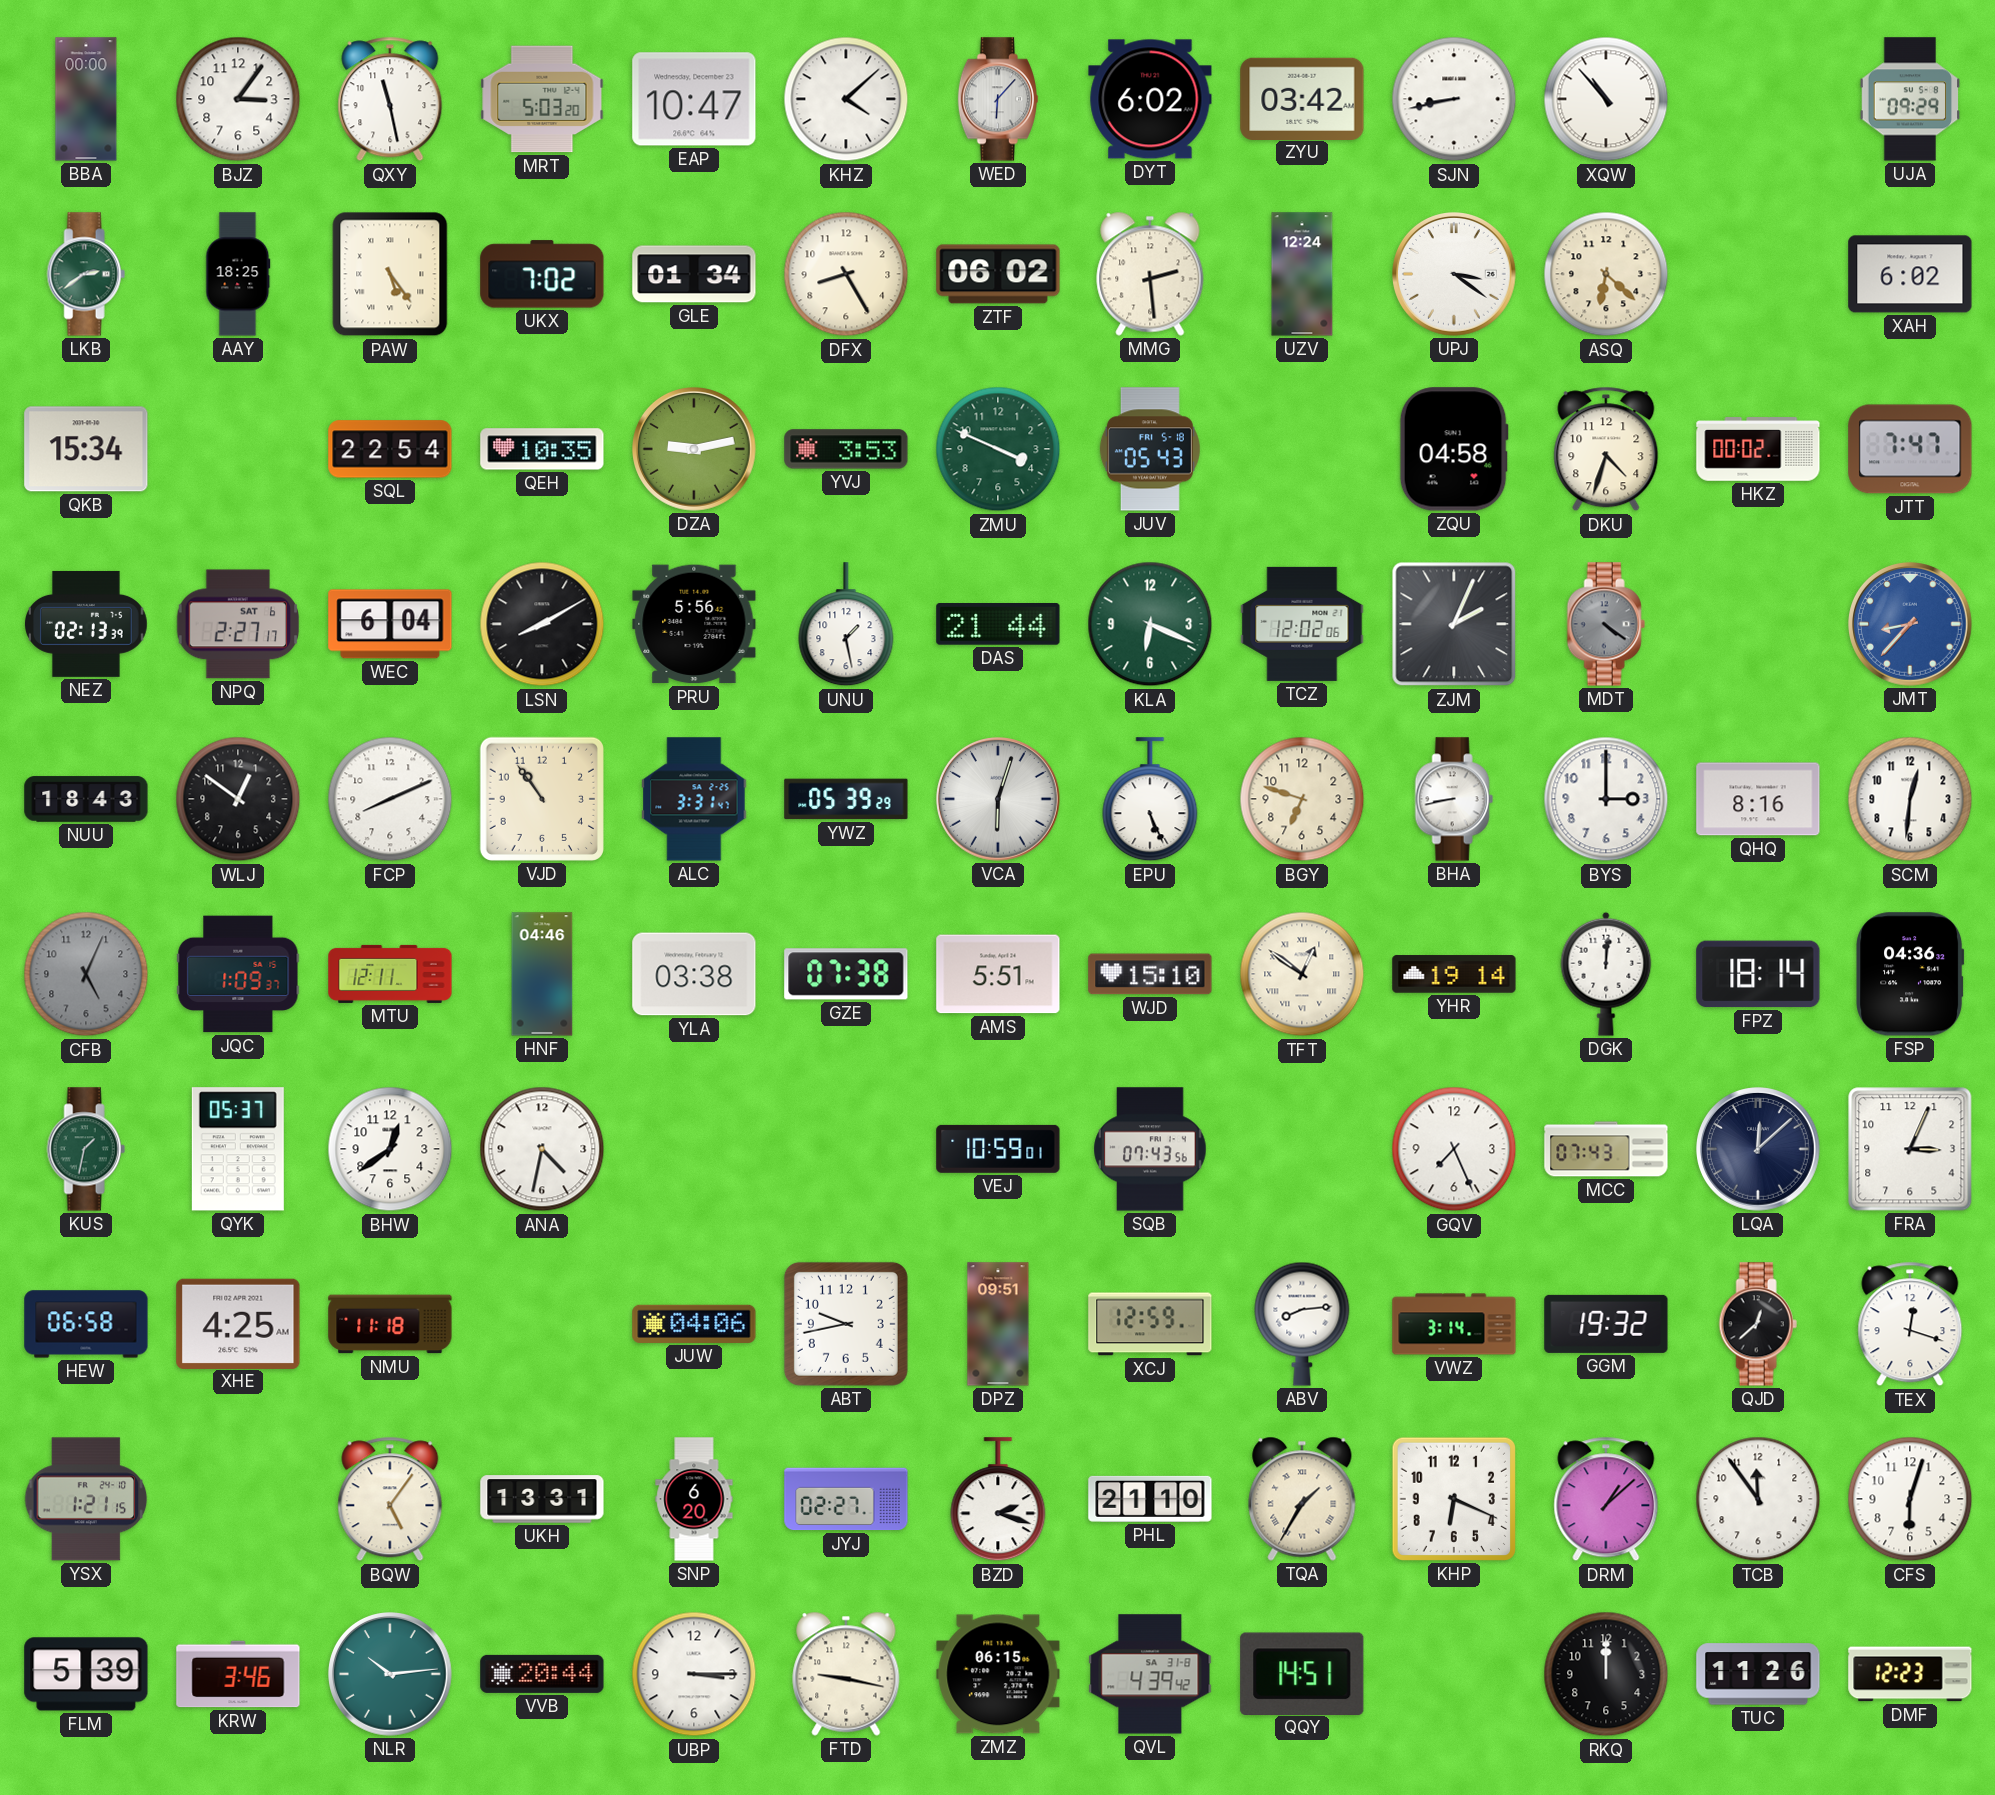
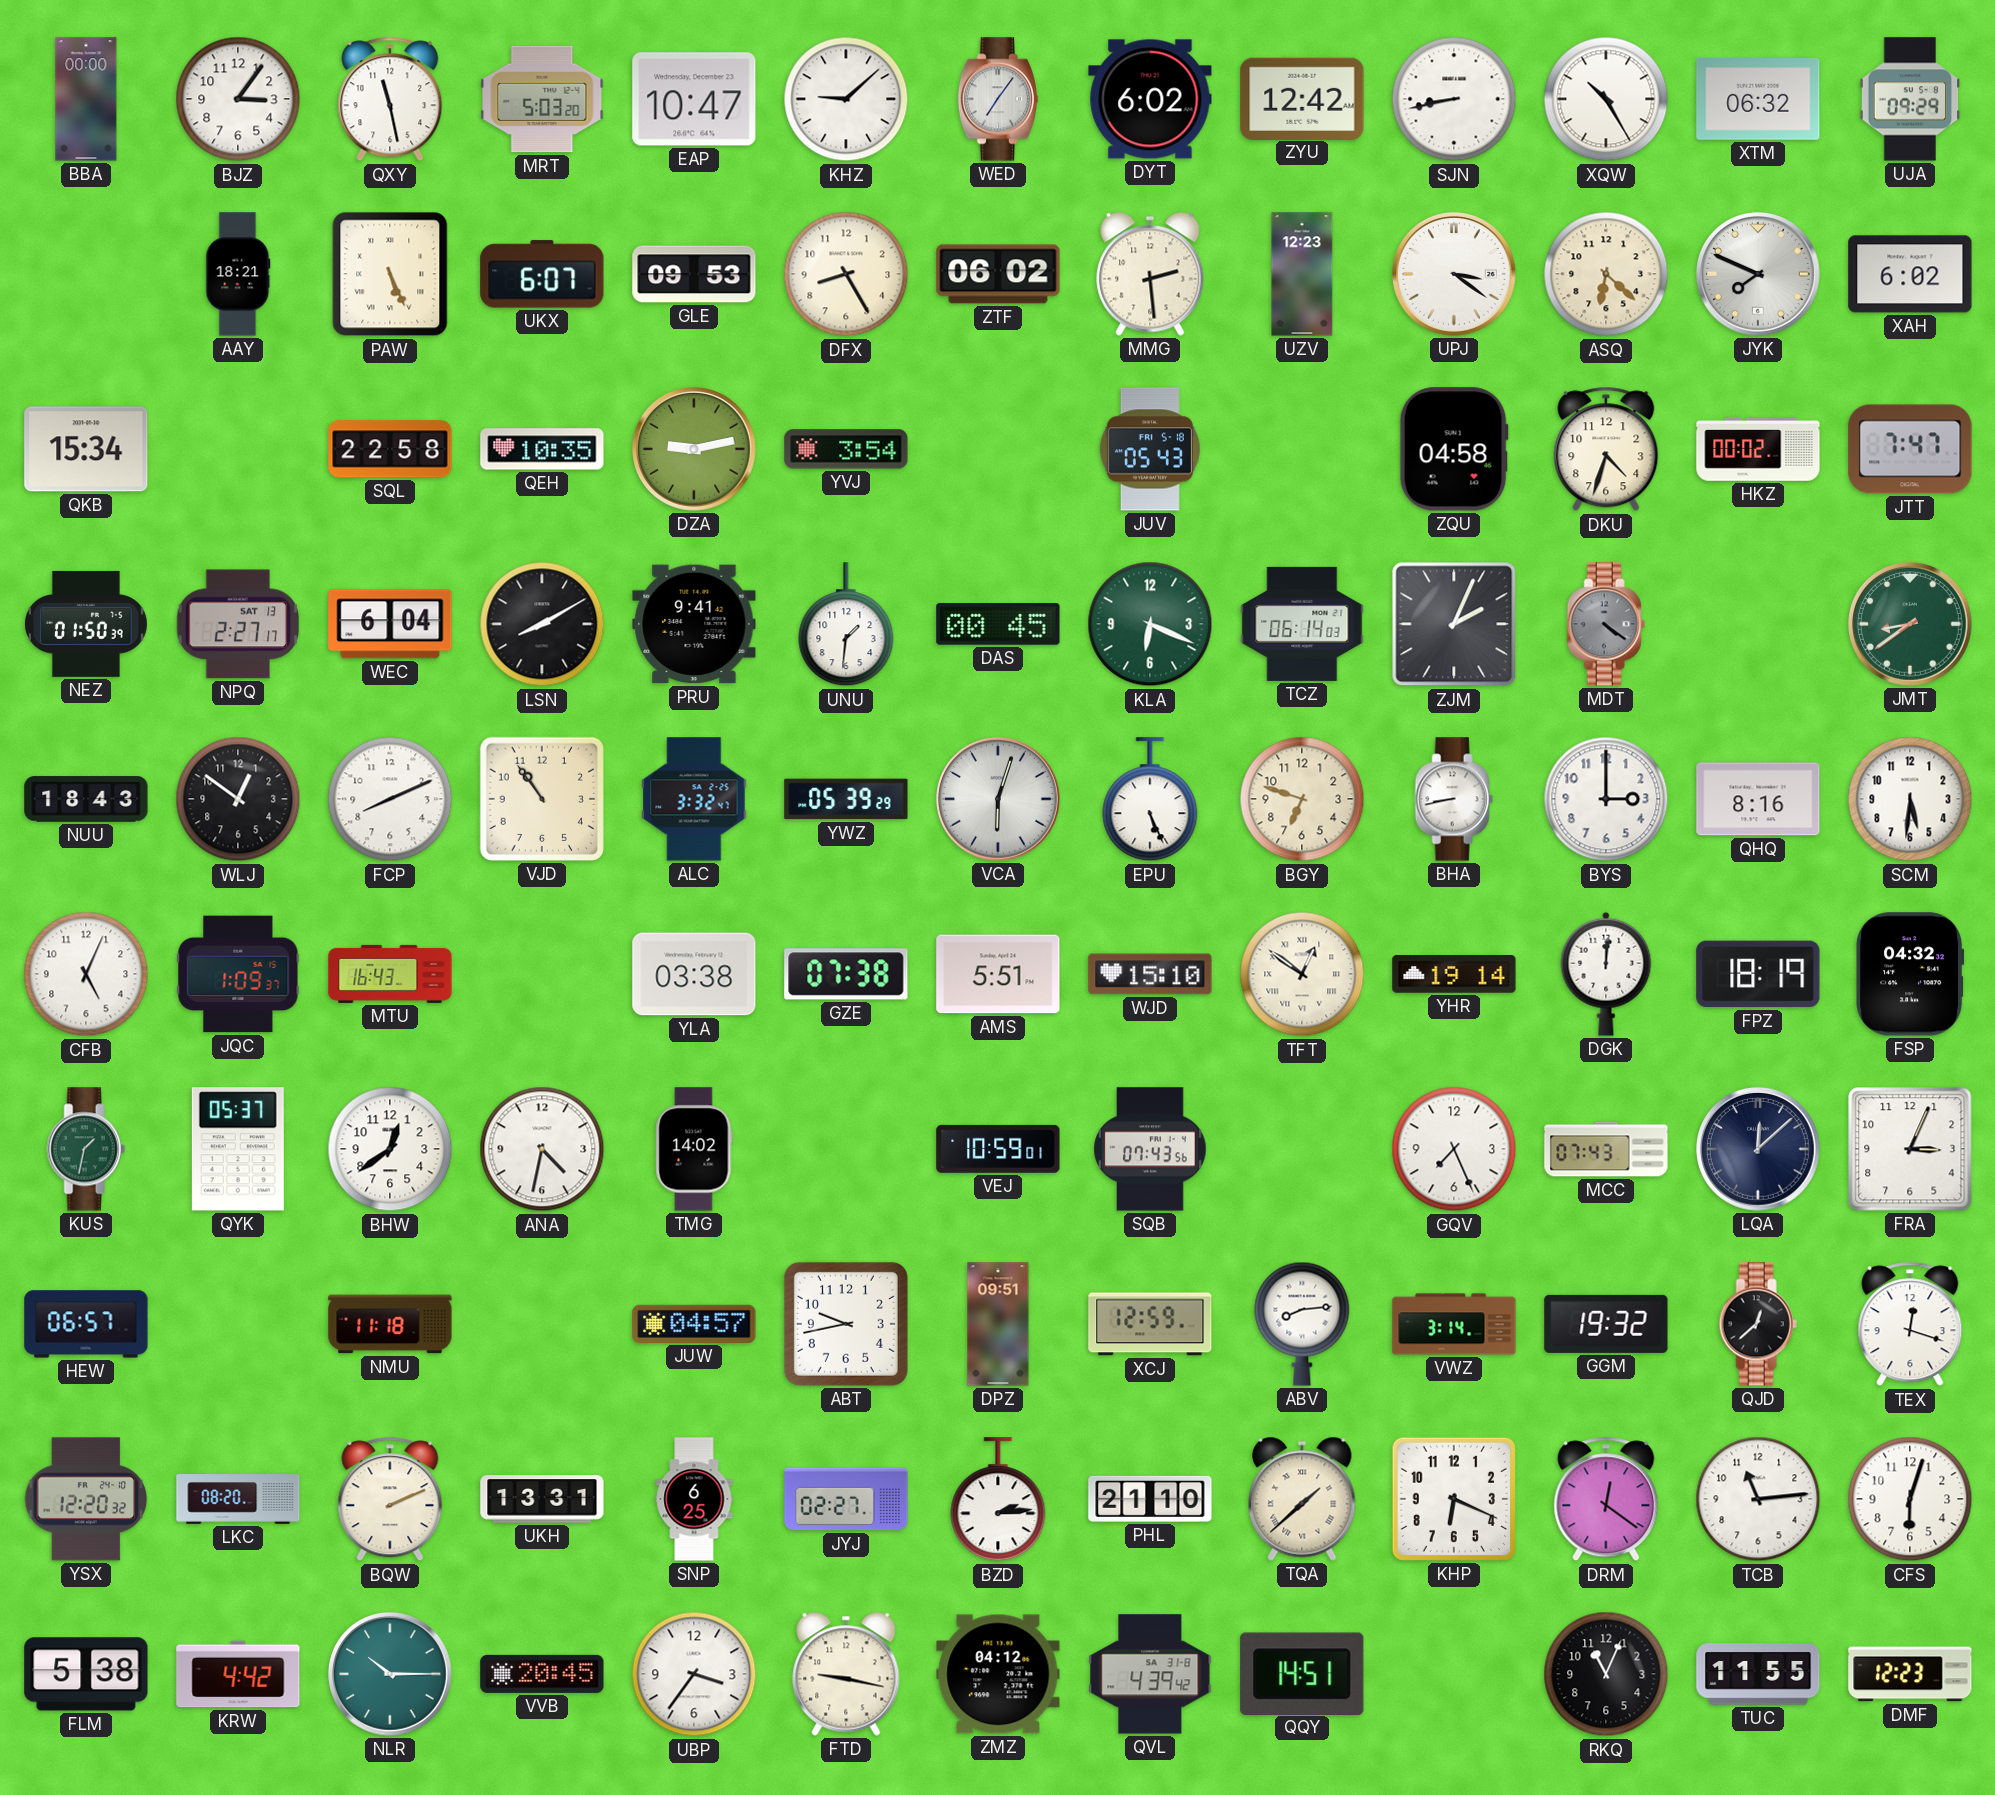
KHZ: 4:08 -> 9:08
WED: 6:07 -> 7:06
ZYU: 03:42 -> 12:42
XQW: 10:53 -> 10:25
XTM: none -> 06:32
LKB: 2:39 -> none
AAY: 18:25 -> 18:21
PAW: 5:24 -> 5:26
UKX: 7:02 -> 6:07
GLE: 01:34 -> 09:53
UZV: 12:24 -> 12:23
JYK: none -> 7:49
SQL: 22:54 -> 22:58
YVJ: 3:53 -> 3:54
ZMU: 3:49 -> none
NEZ: 02:13 -> 01:50
NPQ date: SAT 6 -> SAT 13
PRU: 5:56 -> 9:41
UNU: 1:28 -> 1:31
DAS: 21:44 -> 00:45
TCZ: 12:02 -> 06:14
JMT: 8:37 -> 8:39
JMT dial: blue -> green
ALC: 3:31 -> 3:32
SCM: 12:31 -> 5:31
CFB dial: grey -> white
MTU: 12:11 -> 16:43
HNF: 04:46 -> none
FPZ: 18:14 -> 18:19
FSP: 04:36 -> 04:32
TMG: none -> 14:02
HEW: 06:58 -> 06:57
XHE: 4:25 -> none
JUW: 04:06 -> 04:57
YSX: 1:21 -> 12:20
LKC: none -> 08:20
BQW: 5:06 -> 2:11
SNP: 6:20 -> 6:25
BZD: 2:18 -> 2:14
TQA: 1:35 -> 1:38
DRM: 1:08 -> 12:21
TCB: 11:54 -> 11:14
FLM: 5:39 -> 5:38
KRW: 3:46 -> 4:42
NLR: 10:14 -> 10:15
VVB: 20:44 -> 20:45
UBP: 3:15 -> 3:36
ZMZ: 06:15 -> 04:12
RKQ: 12:00 -> 11:04
TUC: 11:26 -> 11:55
